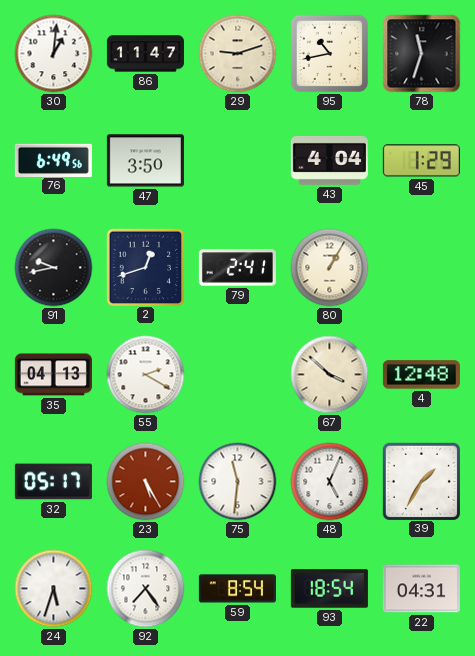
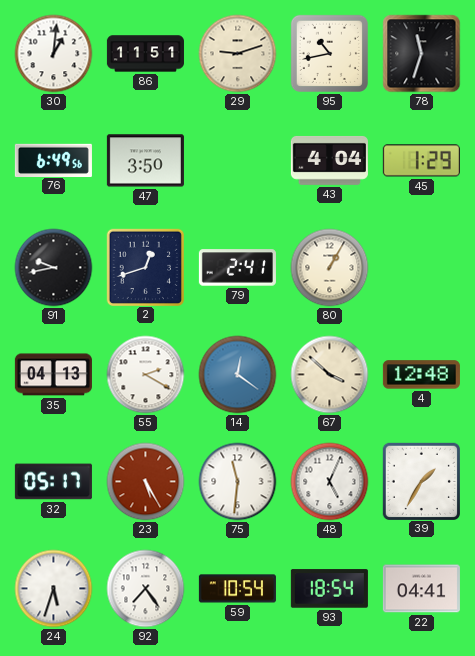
86: 11:47 -> 11:51
14: none -> 12:21
59: 8:54 -> 10:54
22: 04:31 -> 04:41
